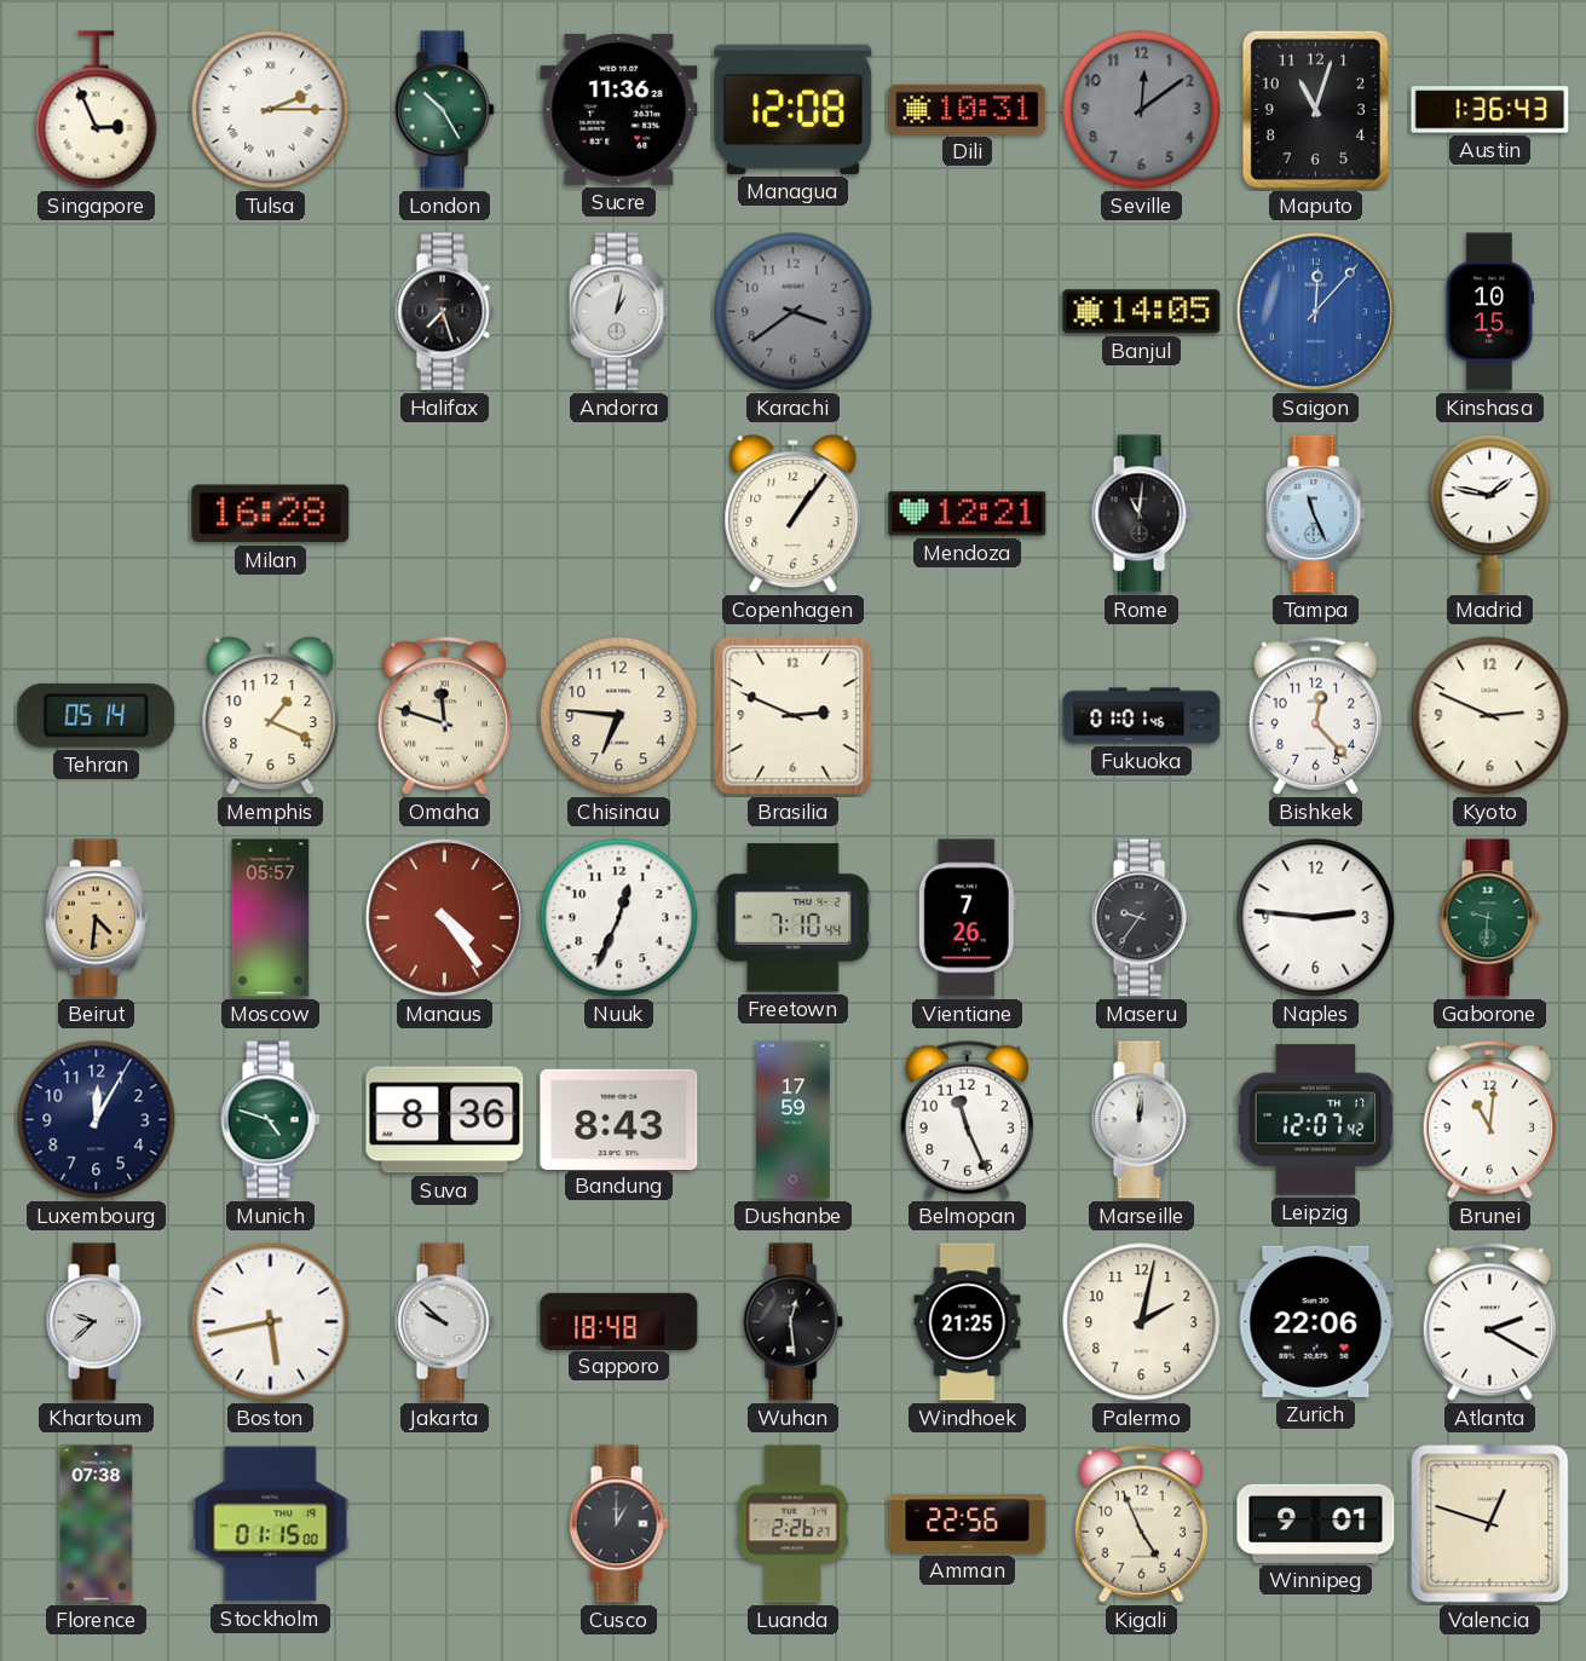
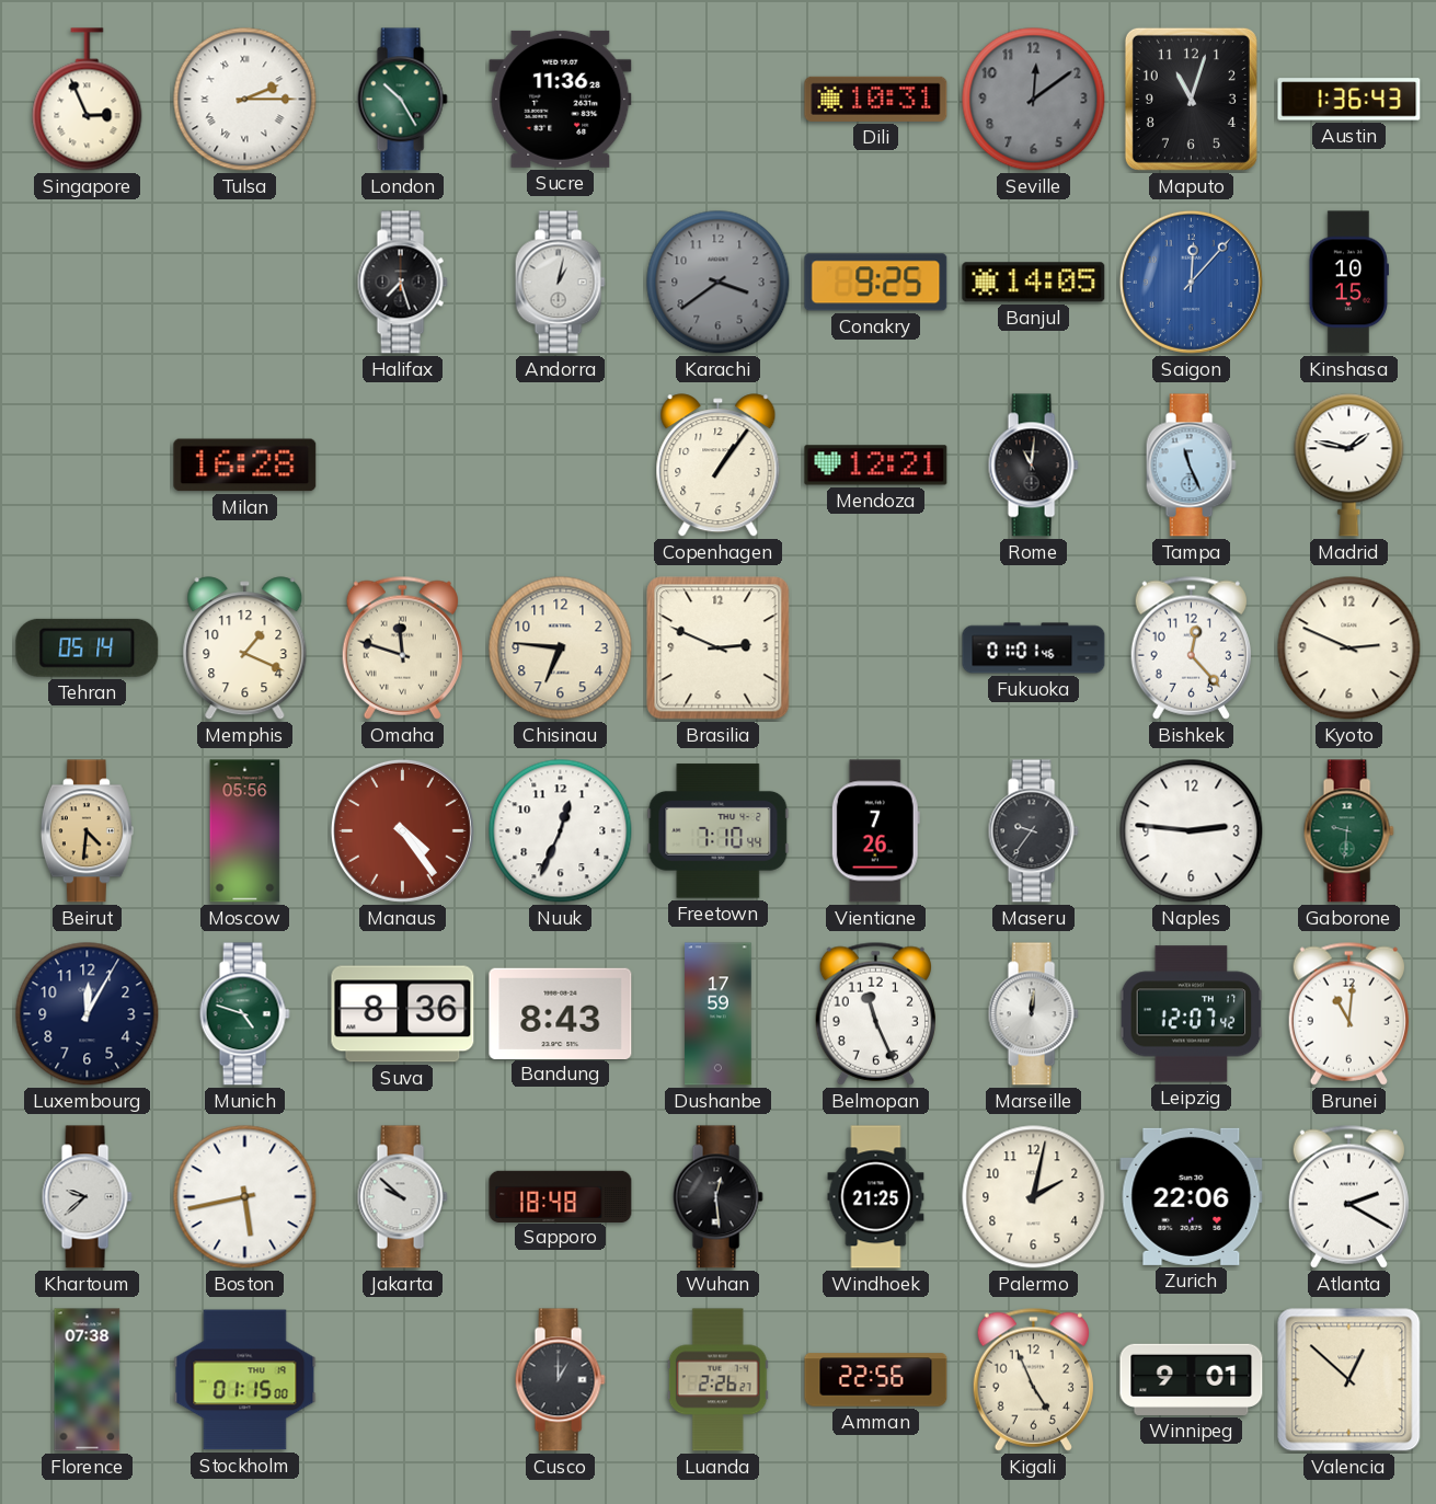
Managua: 12:08 -> none
Conakry: none -> 9:25
Moscow: 05:57 -> 05:56
Valencia: 12:48 -> 12:52
